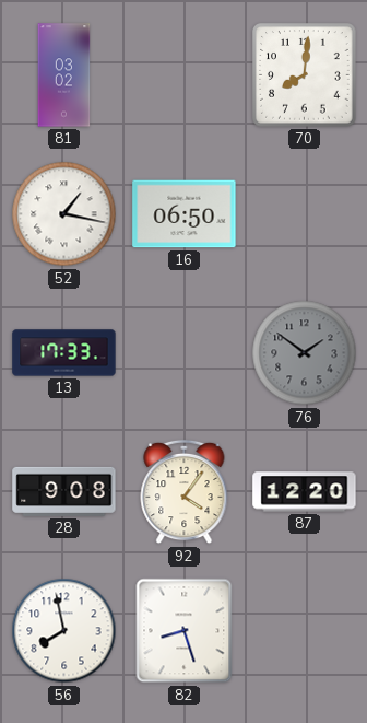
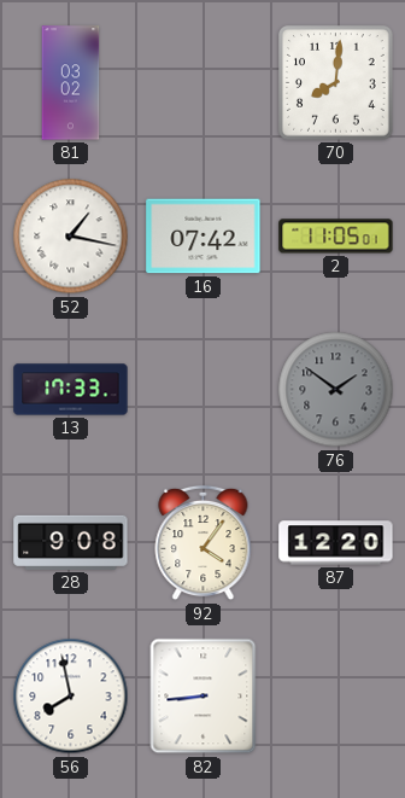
16: 06:50 -> 07:42
2: none -> 11:05
82: 8:27 -> 8:44
